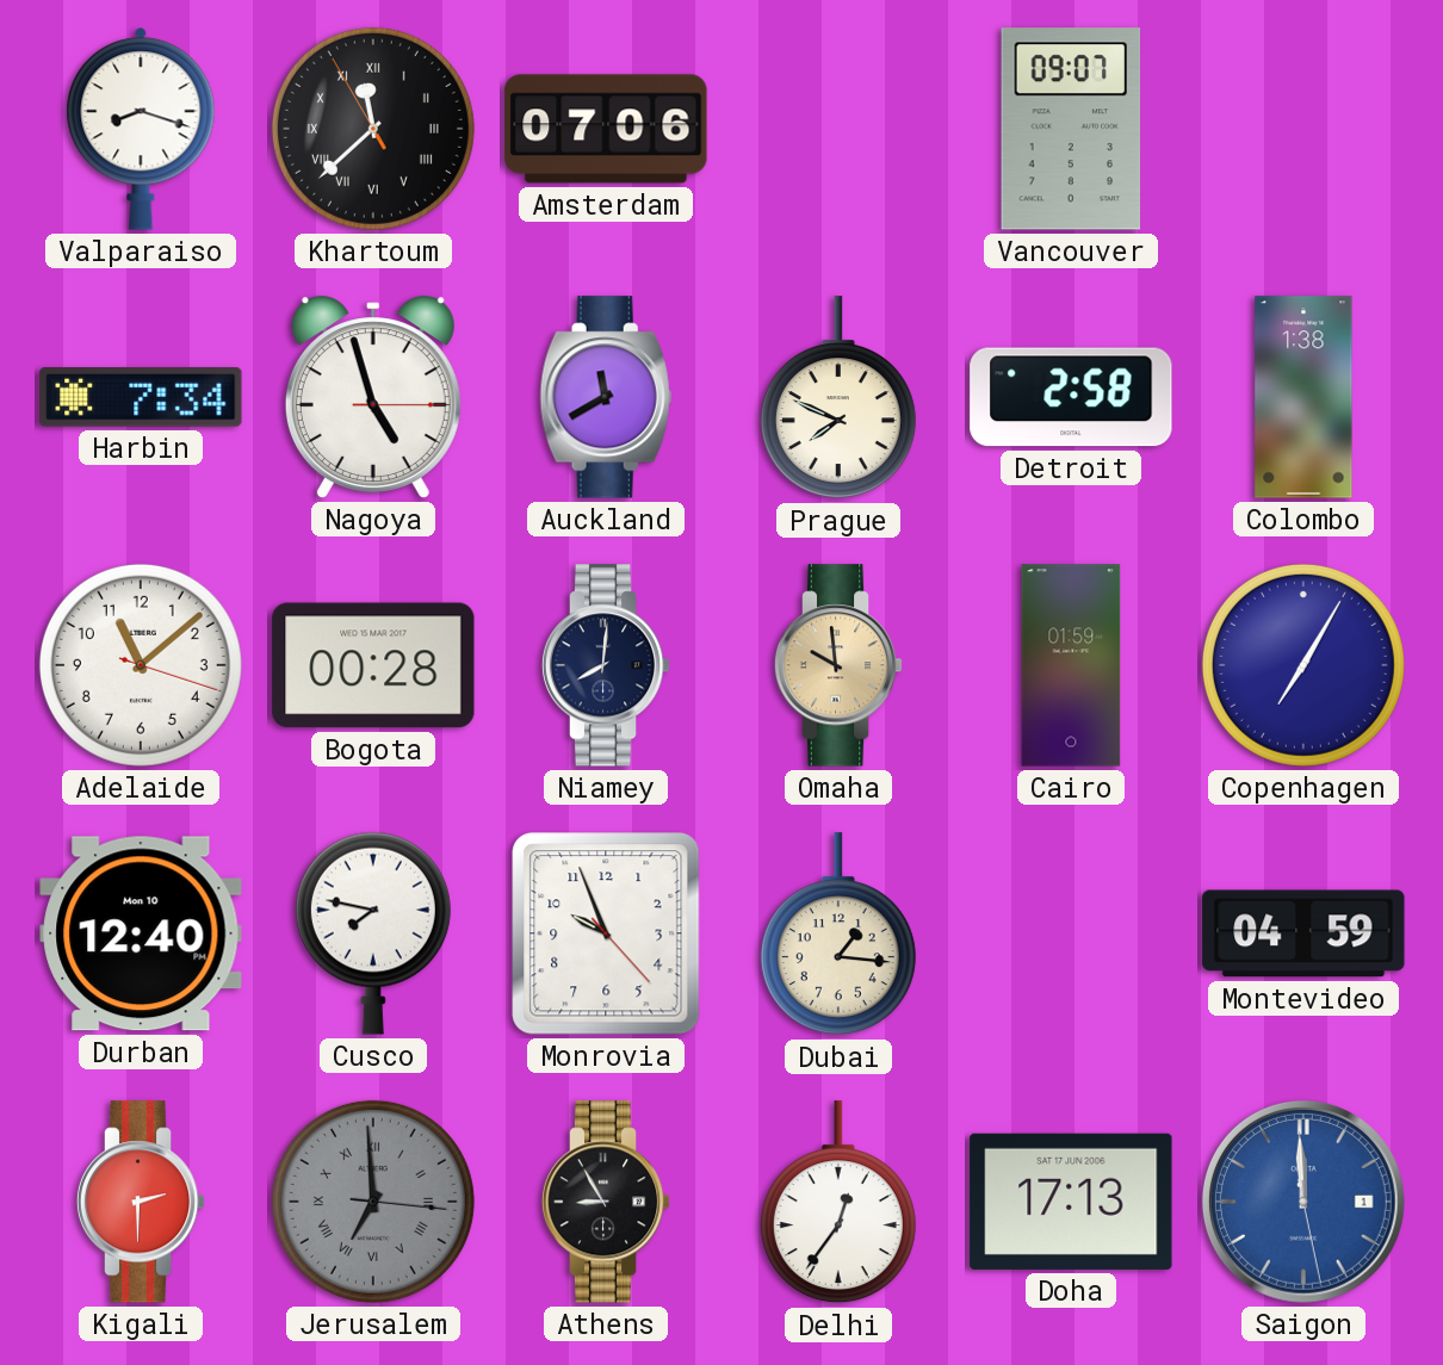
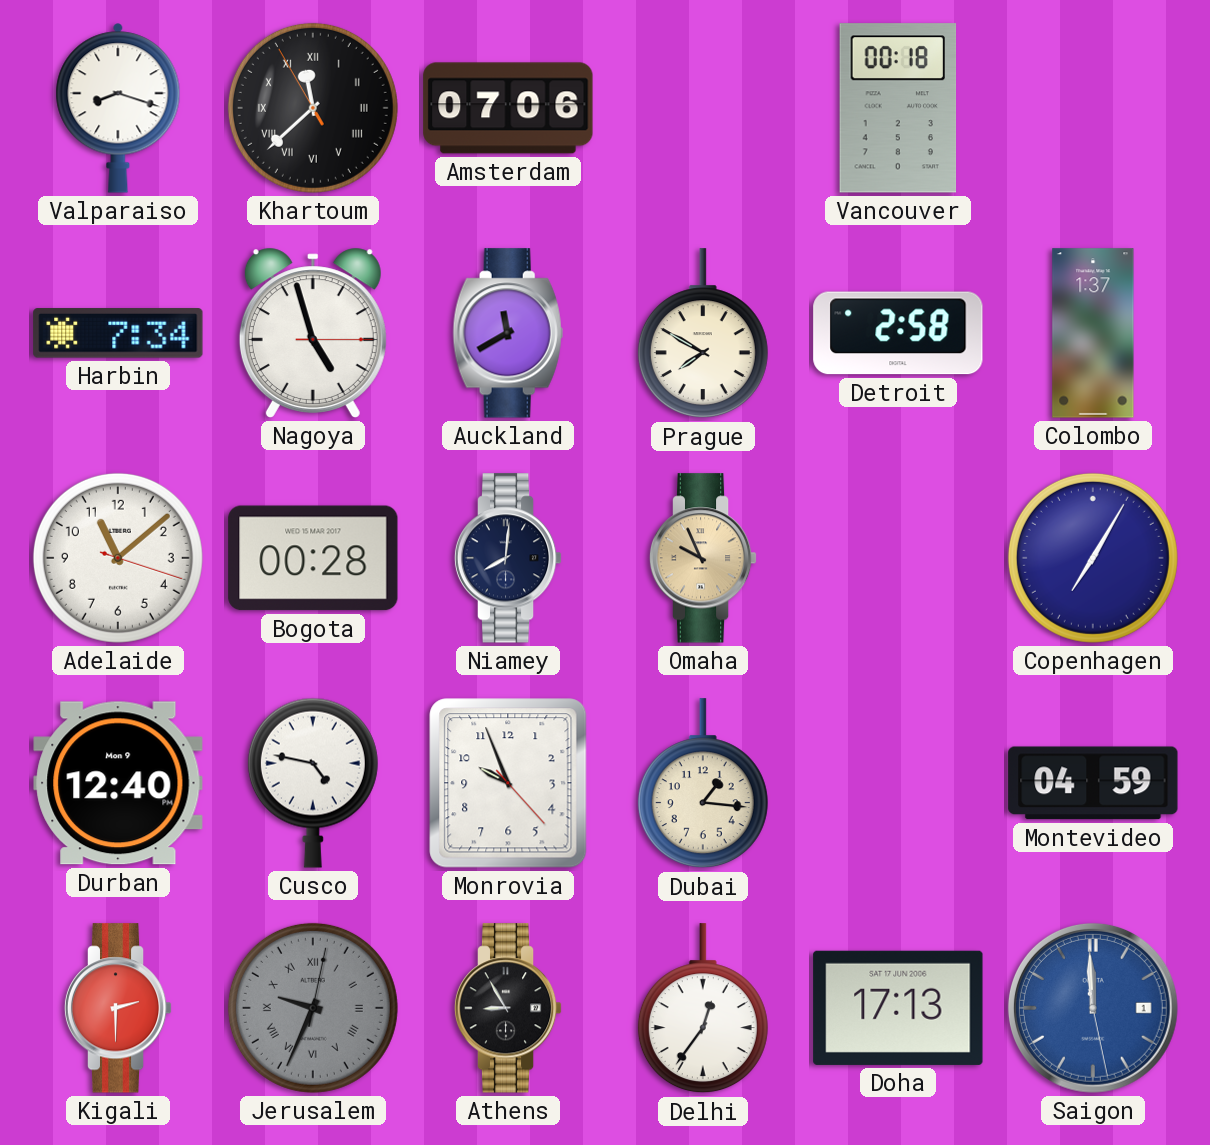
Vancouver: 09:07 -> 00:18
Prague: 7:49 -> 7:50
Colombo: 1:38 -> 1:37
Omaha: 9:59 -> 9:56
Cairo: 01:59 -> none
Durban date: Mon 10 -> Mon 9
Cusco: 7:47 -> 4:47
Jerusalem: 6:59 -> 9:34
